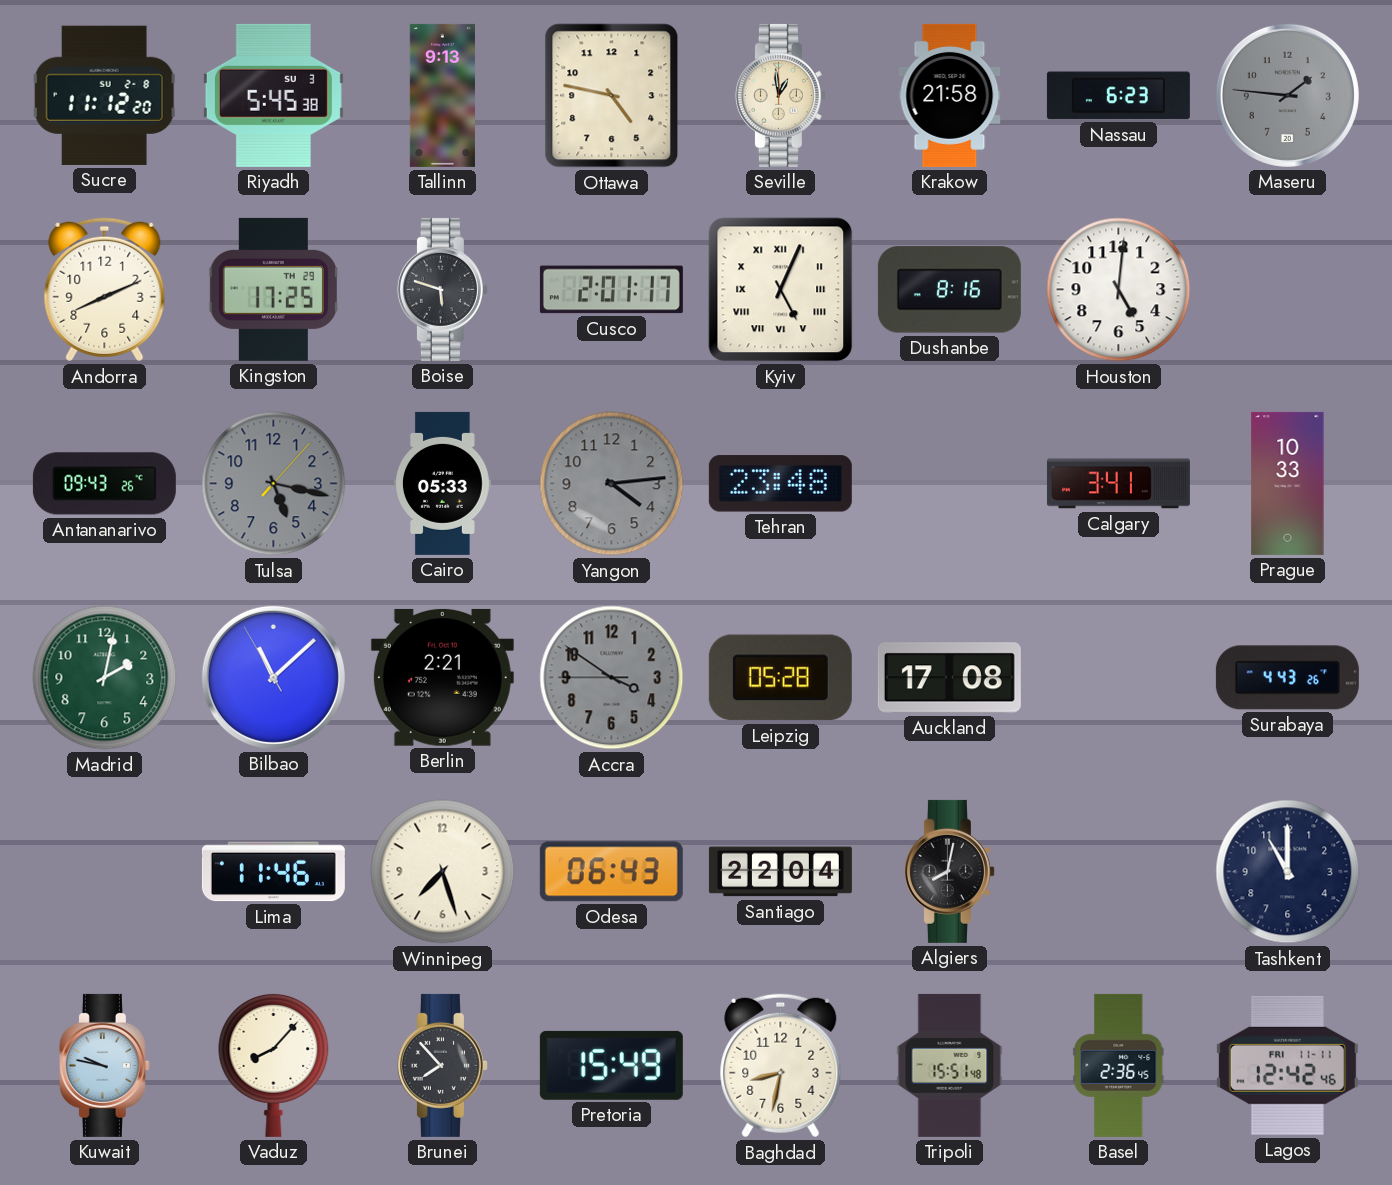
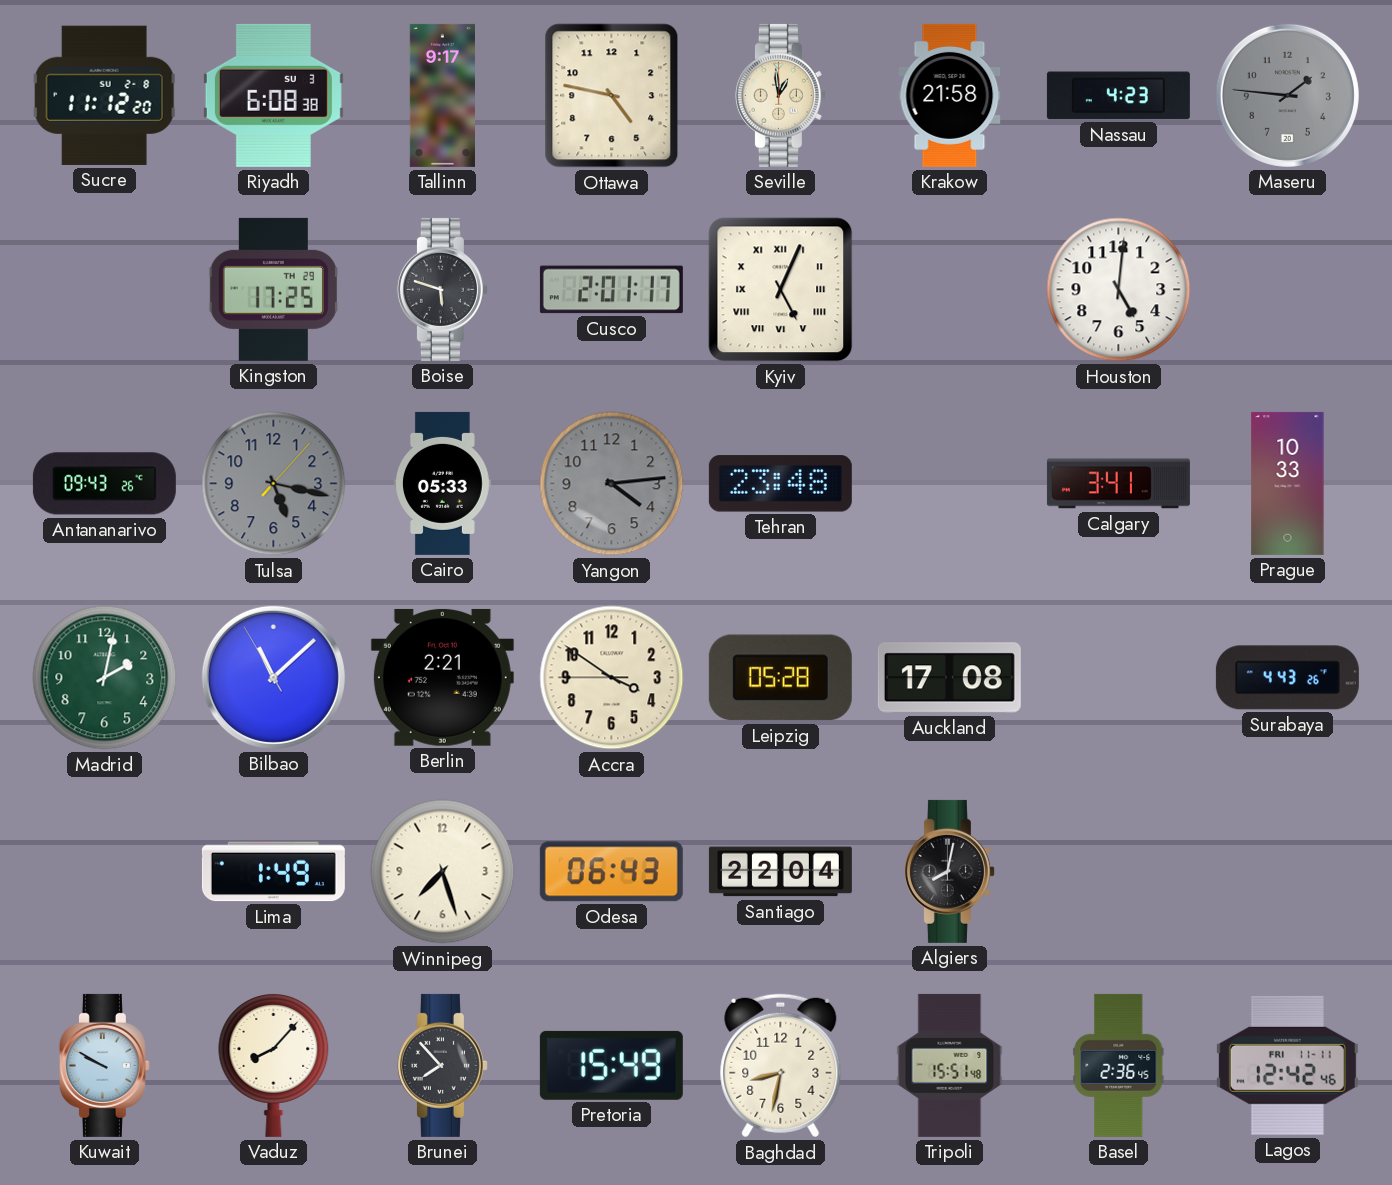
Riyadh: 5:45 -> 6:08
Tallinn: 9:13 -> 9:17
Nassau: 6:23 -> 4:23
Andorra: 8:11 -> none
Dushanbe: 8:16 -> none
Accra dial: grey -> cream
Lima: 11:46 -> 1:49
Tashkent: 11:00 -> none
Kuwait: 9:47 -> 9:50
